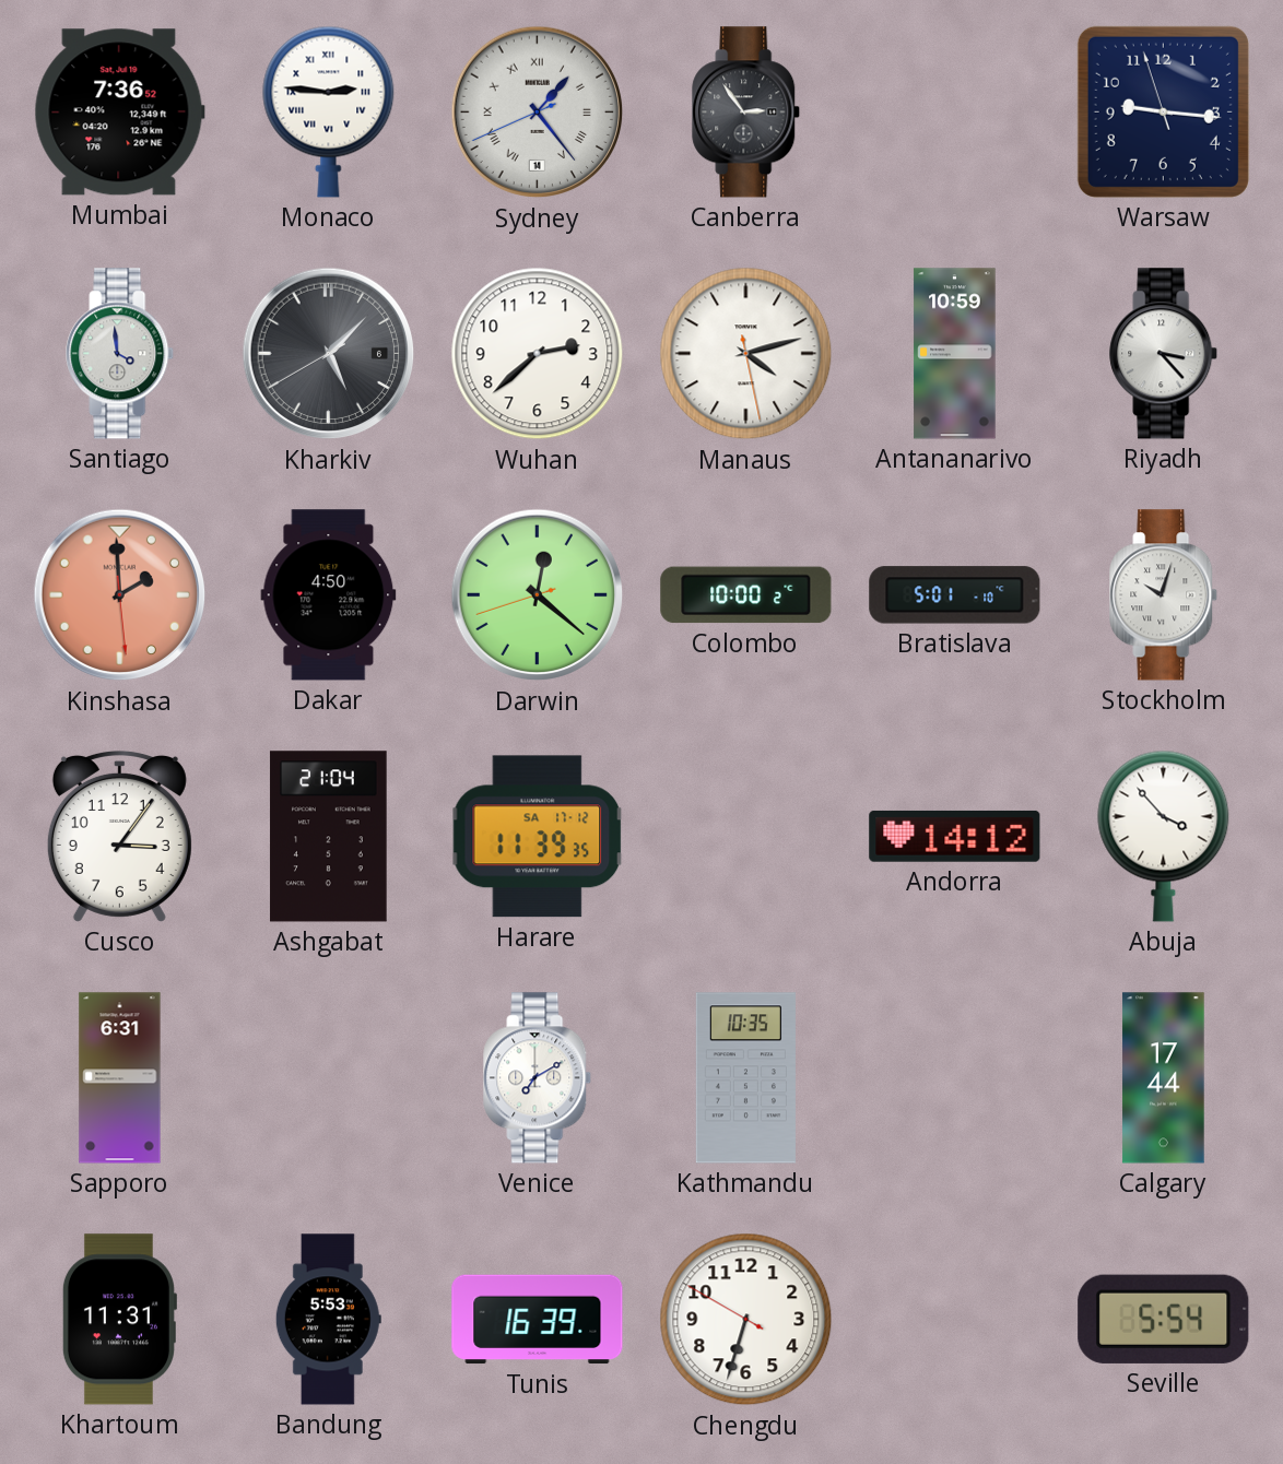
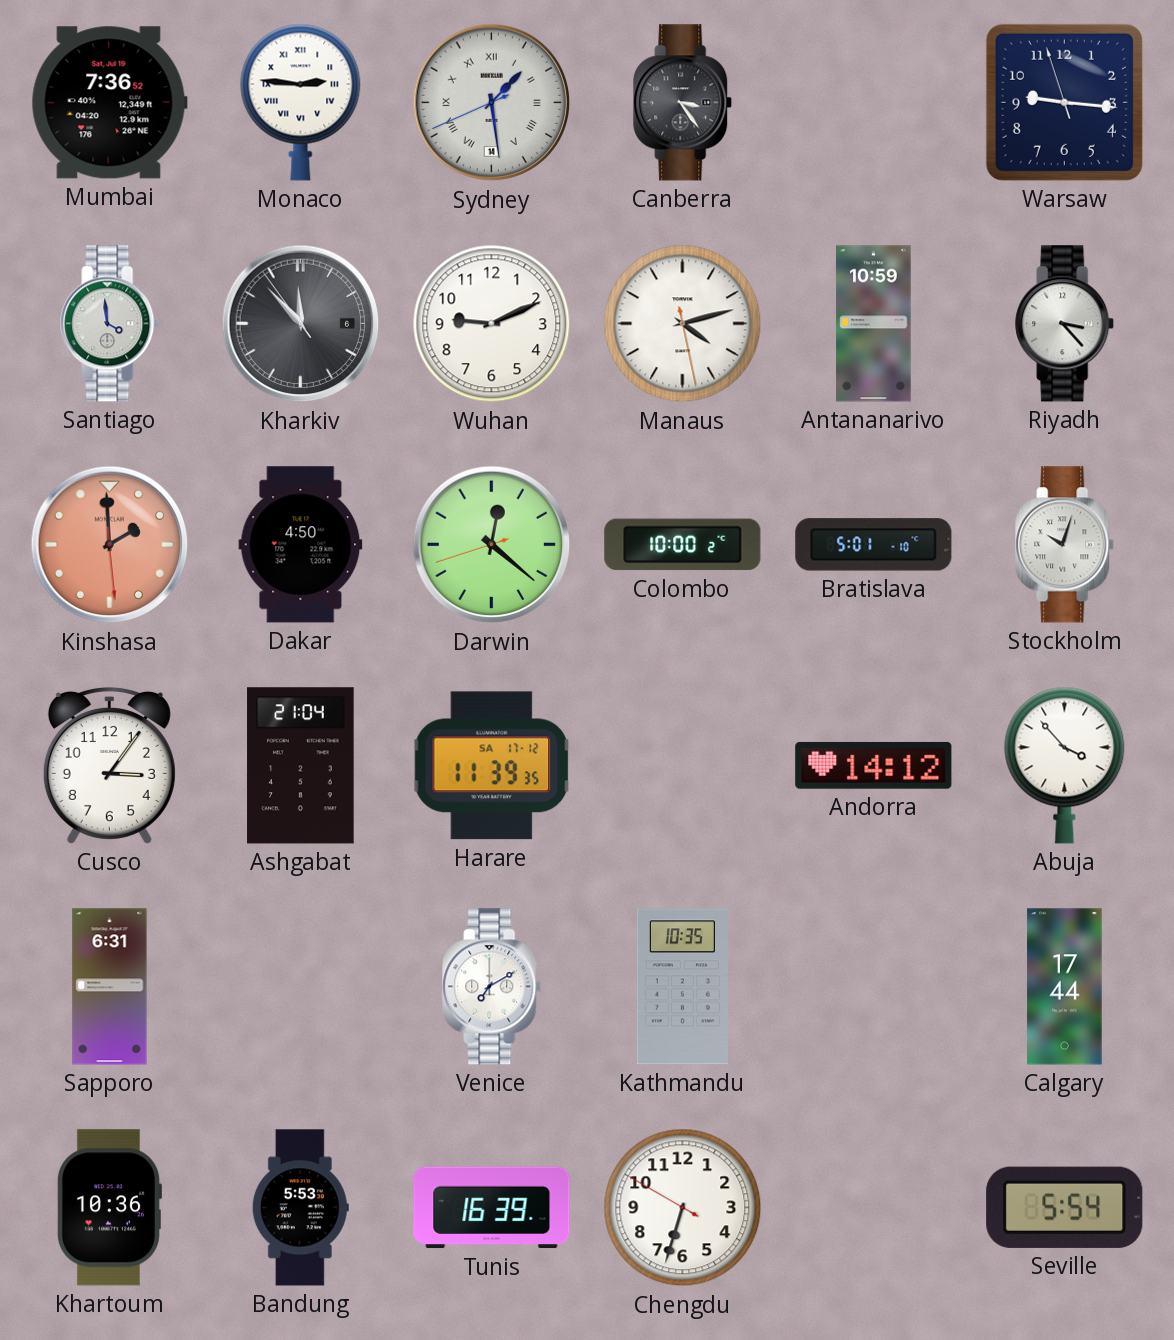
Sydney: 1:23 -> 1:28
Canberra: 2:54 -> 3:24
Kharkiv: 5:07 -> 11:52
Wuhan: 2:38 -> 9:11
Khartoum: 11:31 -> 10:36
